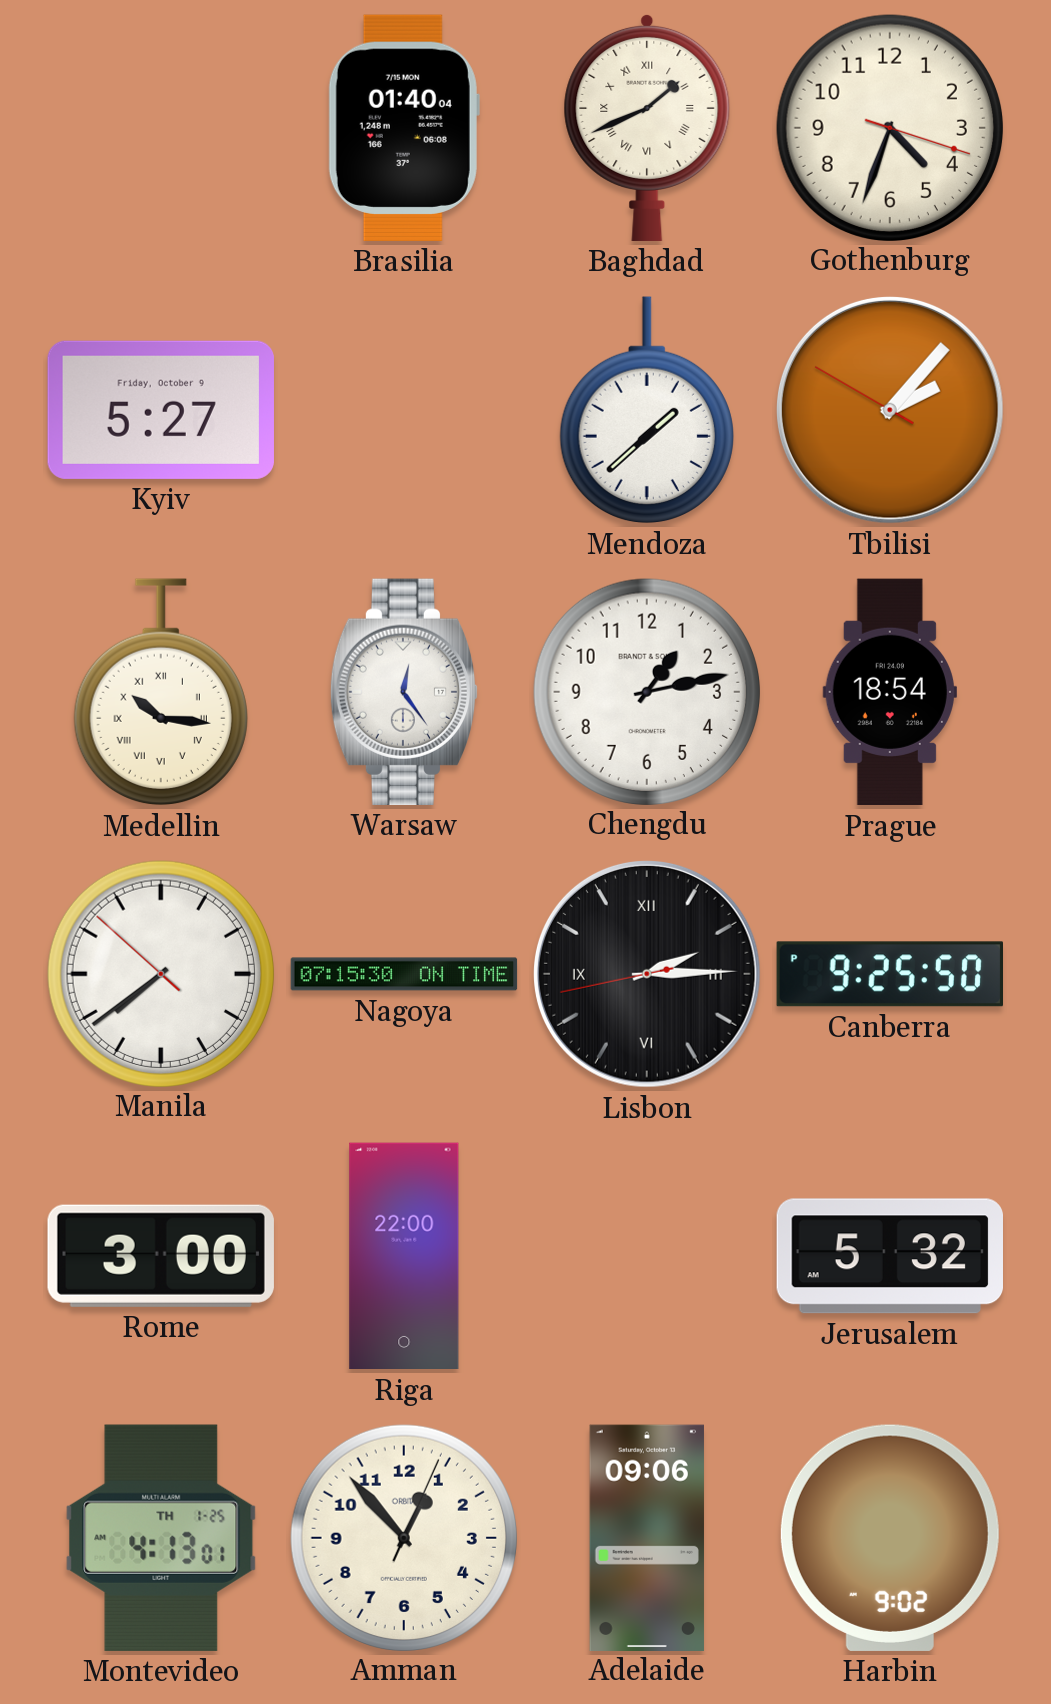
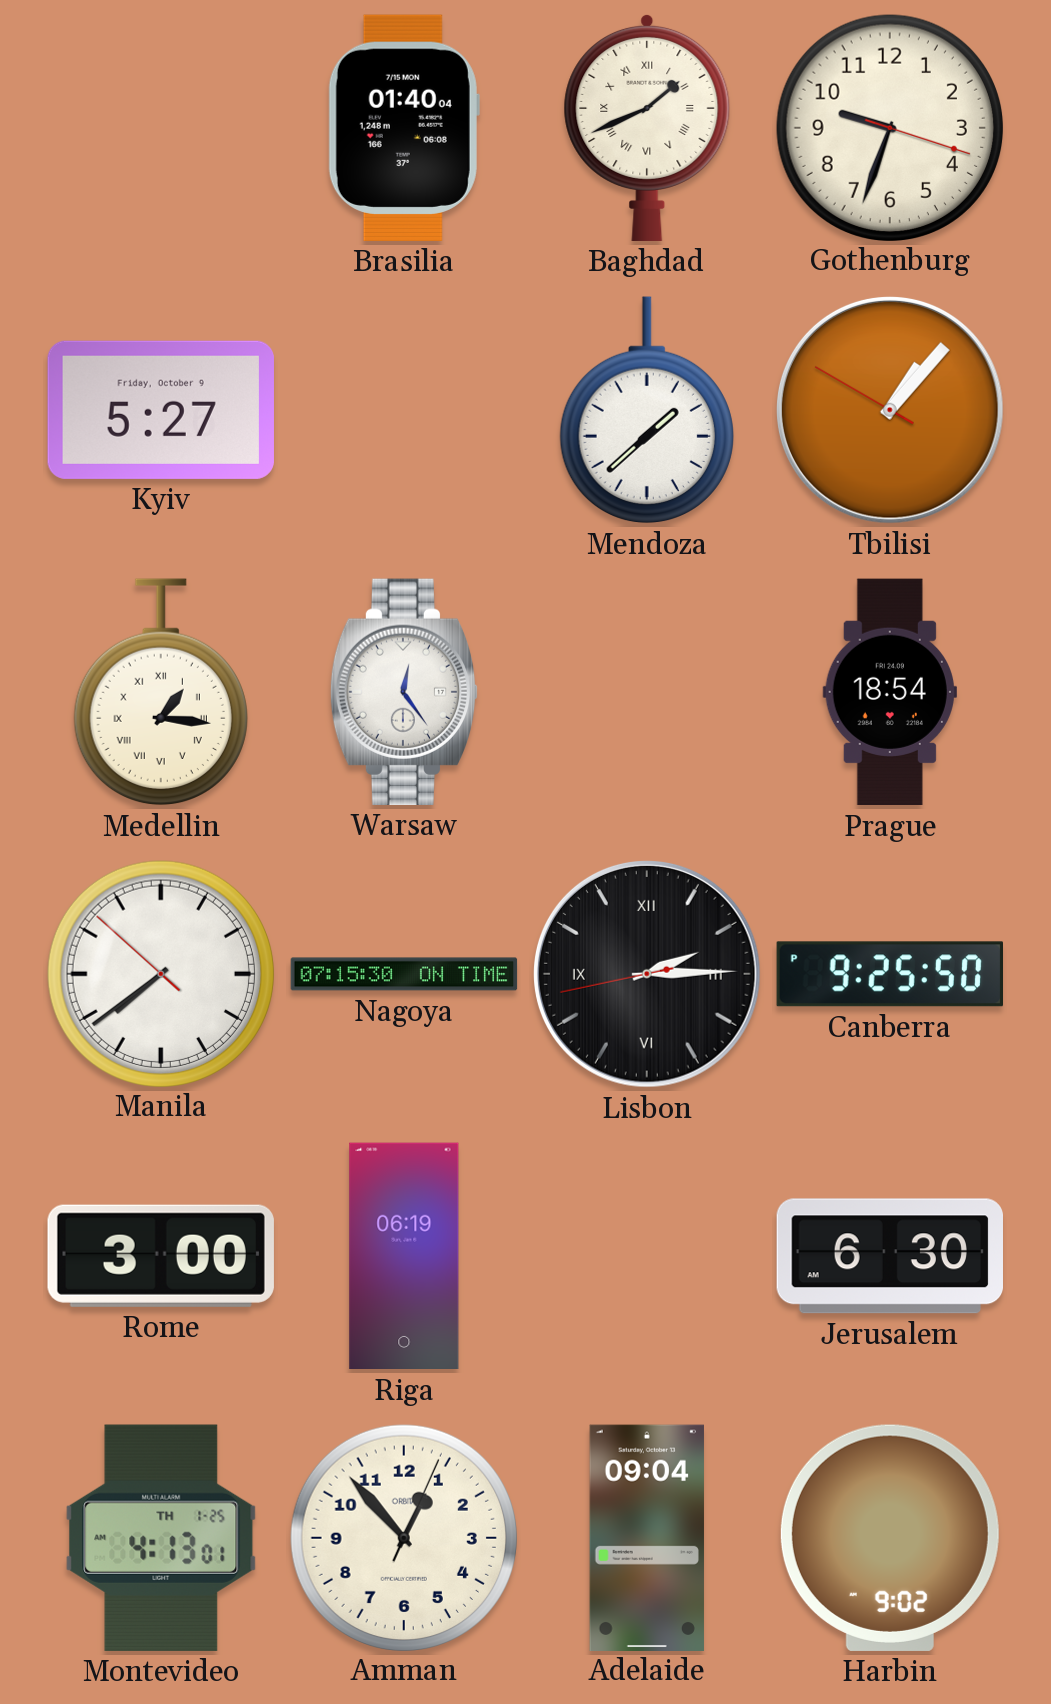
Gothenburg: 4:33 -> 9:33
Tbilisi: 2:06 -> 1:06
Medellin: 10:16 -> 1:16
Chengdu: 1:13 -> none
Riga: 22:00 -> 06:19
Jerusalem: 5:32 -> 6:30
Adelaide: 09:06 -> 09:04
